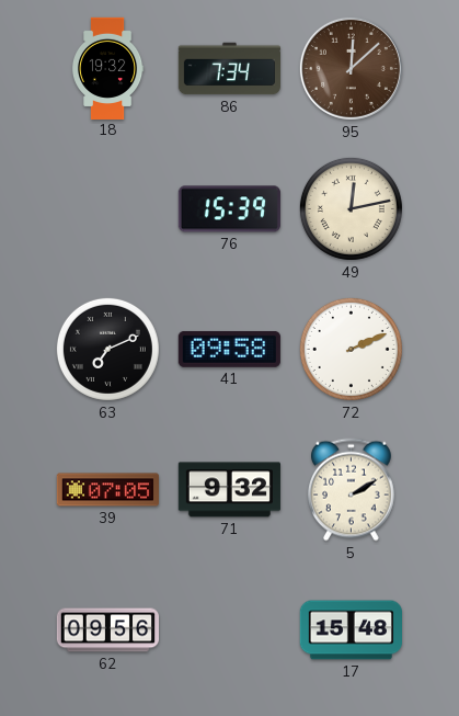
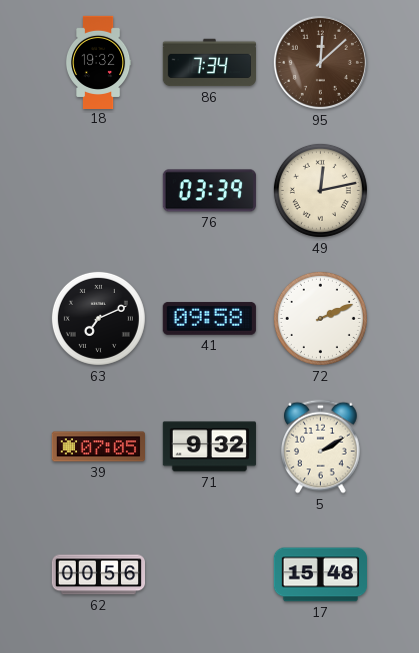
76: 15:39 -> 03:39
62: 09:56 -> 00:56
